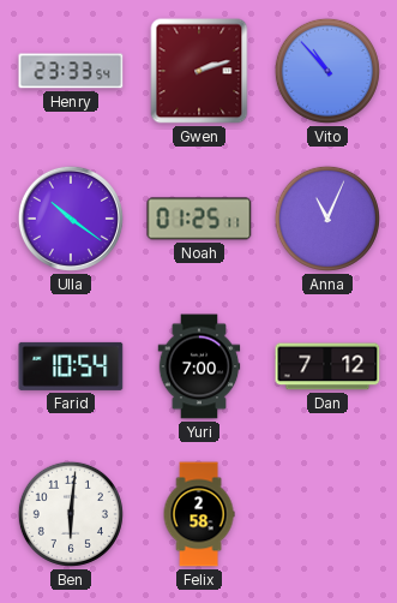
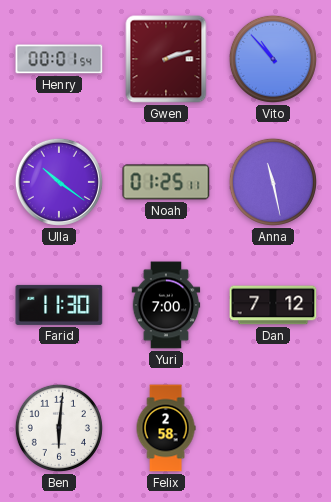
Henry: 23:33 -> 00:01
Anna: 11:04 -> 11:28
Farid: 10:54 -> 11:30
